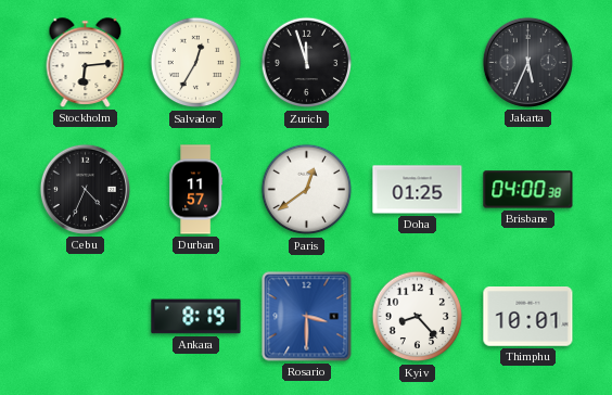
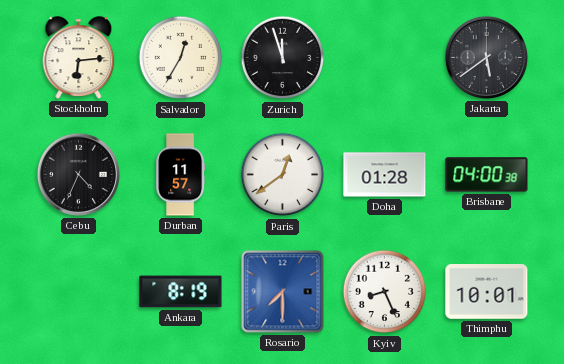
Jakarta: 5:34 -> 5:39
Doha: 01:25 -> 01:28
Rosario: 3:30 -> 7:30
Kyiv: 8:23 -> 8:26
